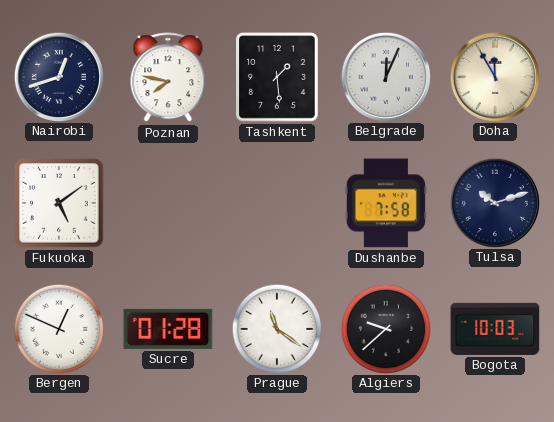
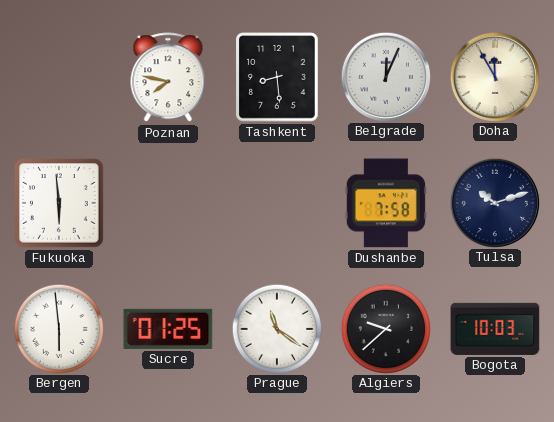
Nairobi: 12:42 -> none
Tashkent: 1:29 -> 8:29
Fukuoka: 5:09 -> 5:59
Bergen: 12:49 -> 5:59
Sucre: 01:28 -> 01:25
